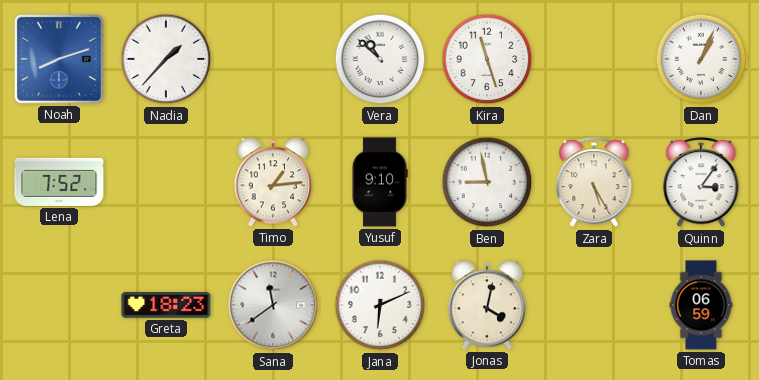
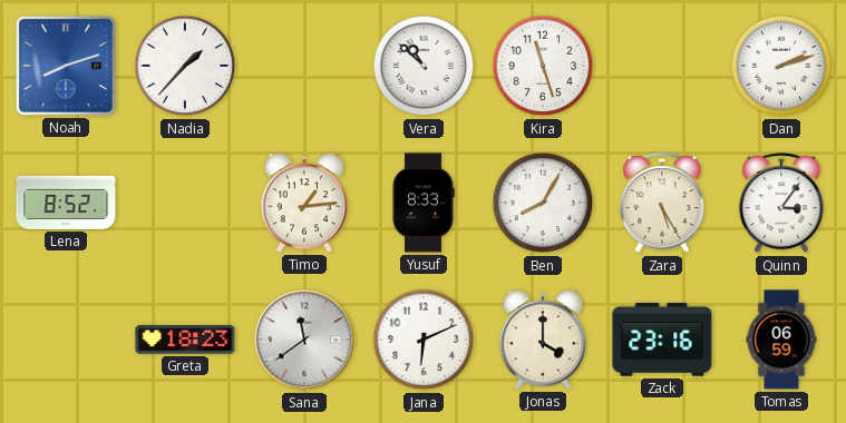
Dan: 1:04 -> 2:12
Lena: 7:52 -> 8:52
Yusuf: 9:10 -> 8:33
Ben: 8:58 -> 8:05
Jonas: 4:02 -> 4:00
Zack: none -> 23:16
